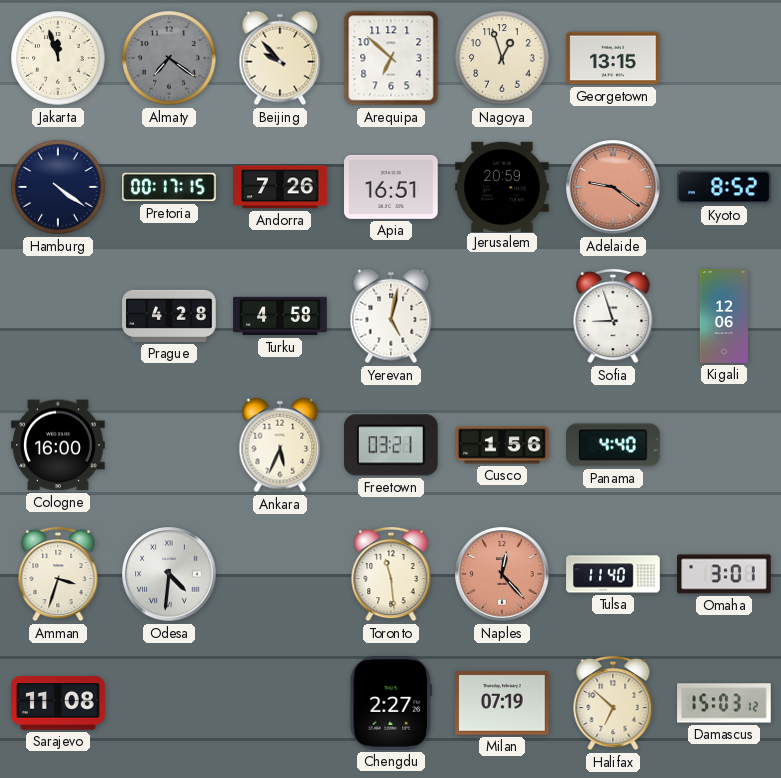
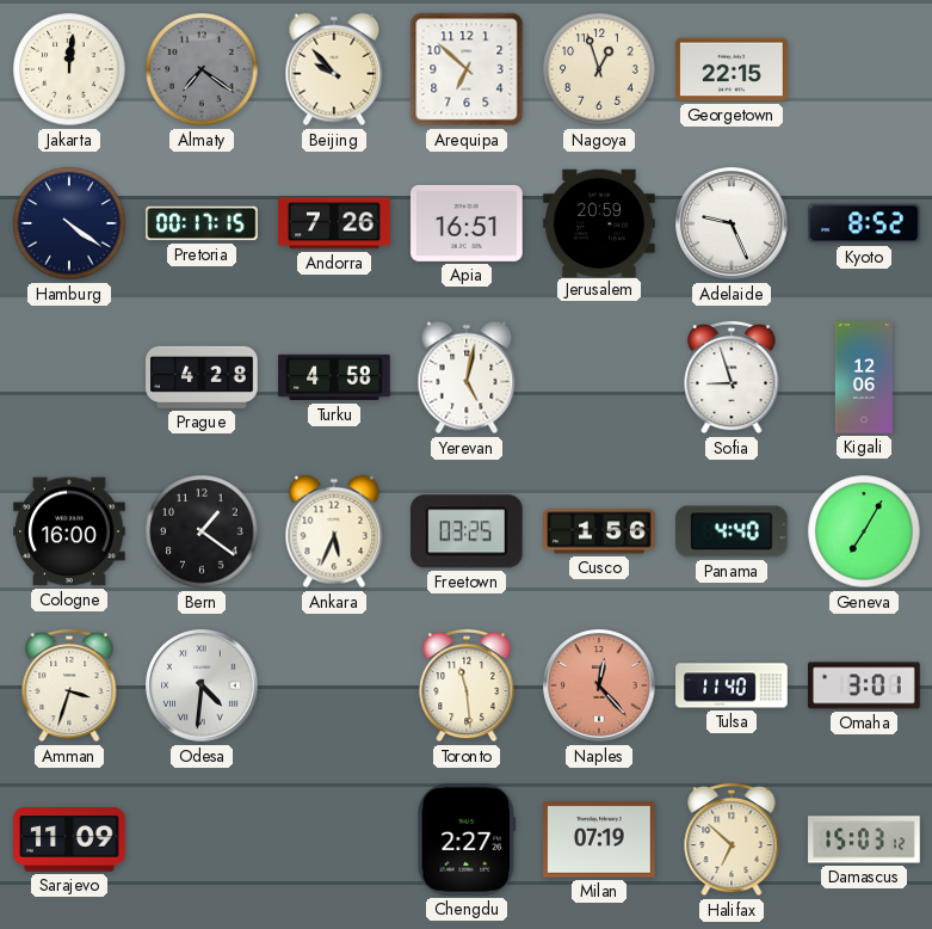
Jakarta: 11:57 -> 12:01
Georgetown: 13:15 -> 22:15
Adelaide: 9:21 -> 9:26
Adelaide dial: salmon -> white
Bern: none -> 1:21
Freetown: 03:21 -> 03:25
Geneva: none -> 7:05
Sarajevo: 11:08 -> 11:09
